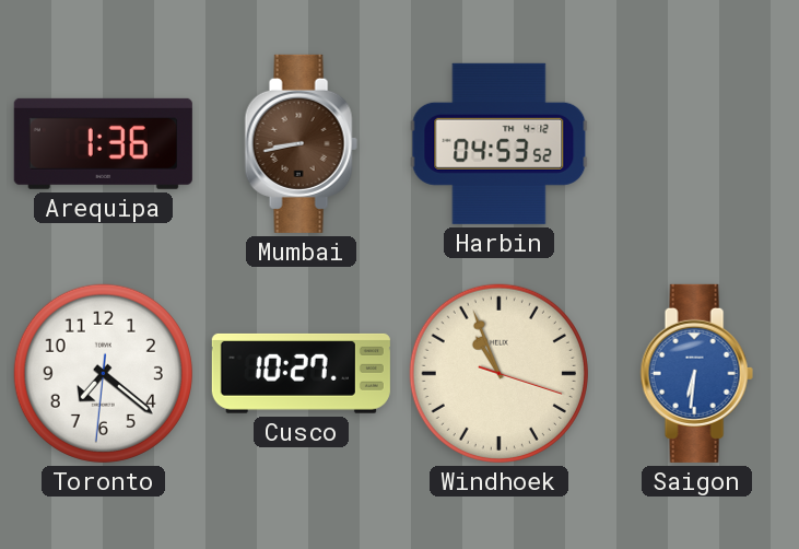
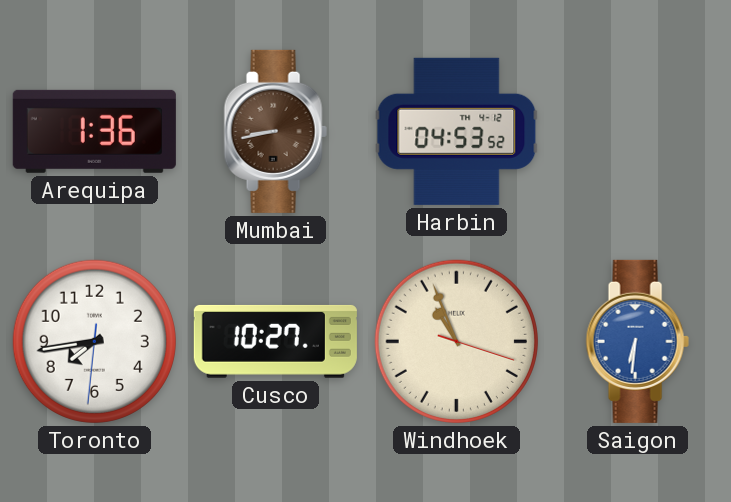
Toronto: 7:21 -> 7:43
